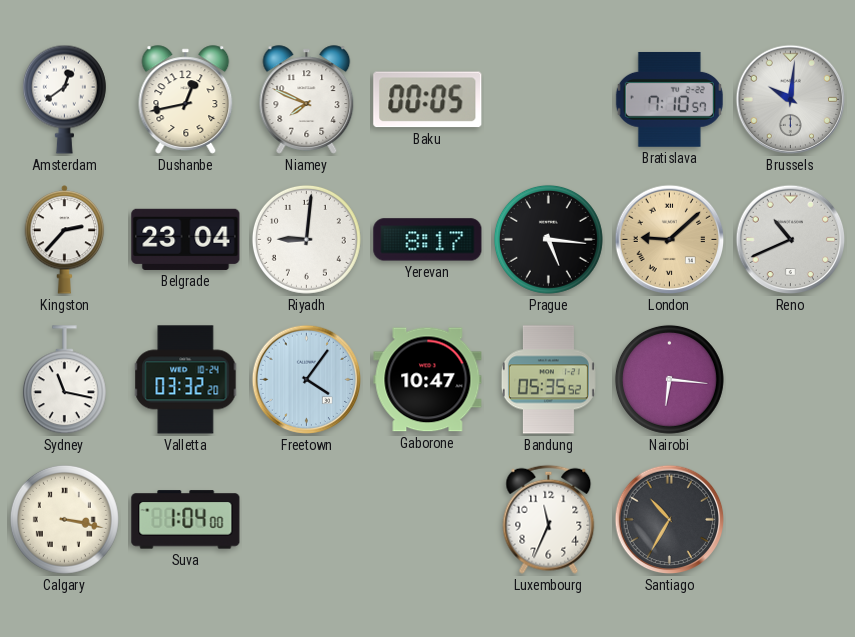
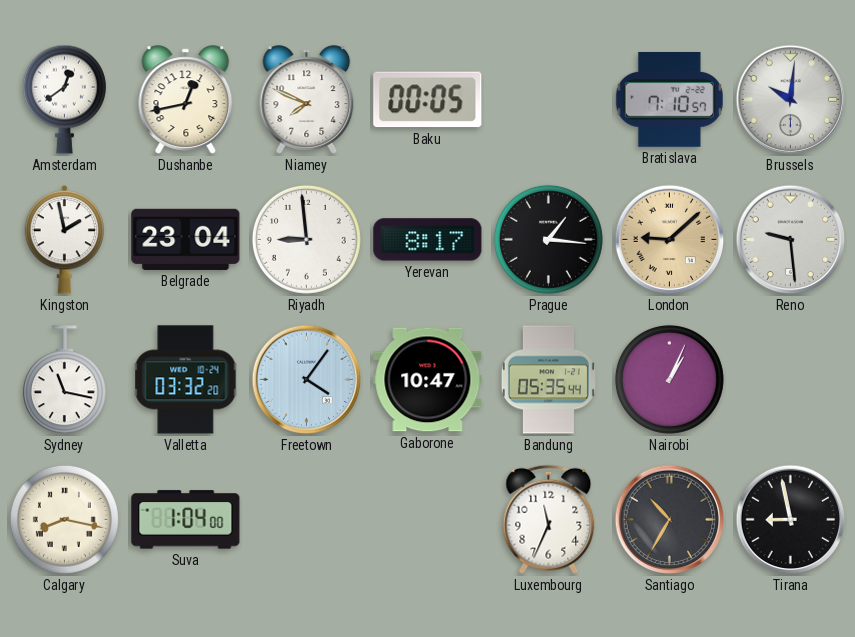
Kingston: 2:37 -> 1:58
Riyadh: 9:01 -> 8:59
Prague: 5:16 -> 1:16
Reno: 10:41 -> 9:29
Bandung: 05:35:52 -> 05:35:44
Nairobi: 6:16 -> 1:04
Calgary: 3:17 -> 8:17
Tirana: none -> 8:58
